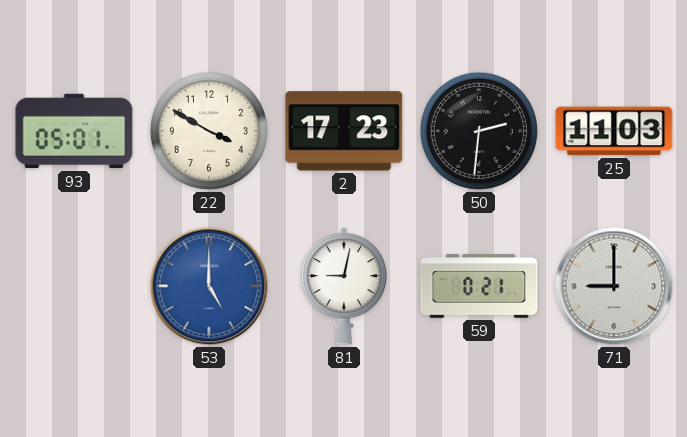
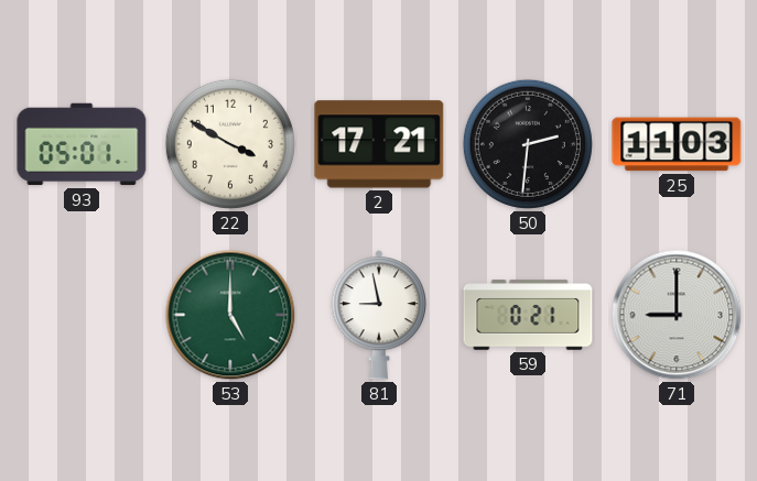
2: 17:23 -> 17:21
53 dial: blue -> green
81: 9:02 -> 8:58
